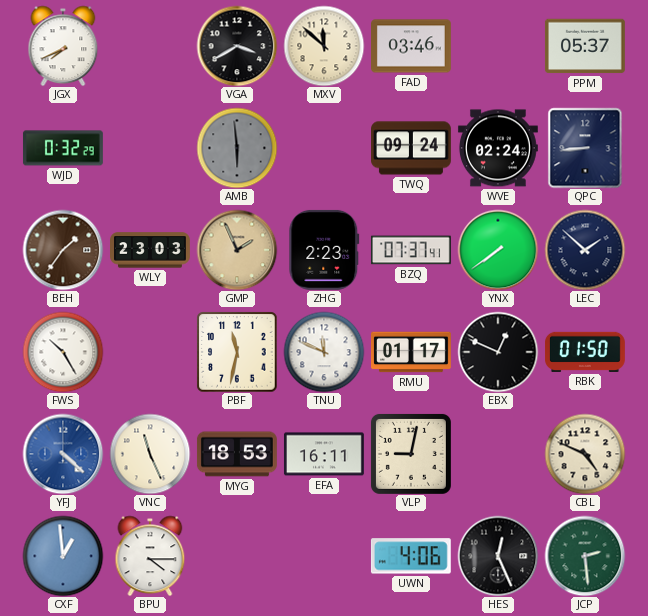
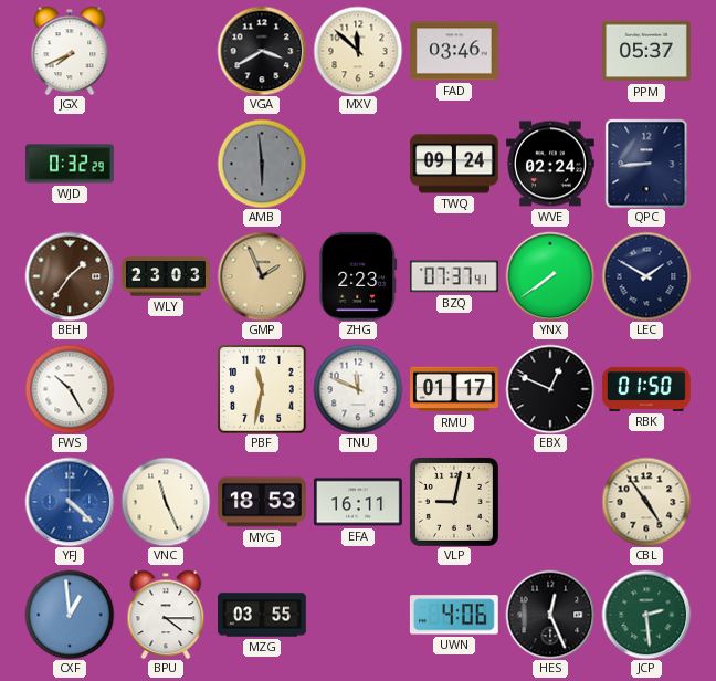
LEC: 1:52 -> 1:50
CBL: 4:49 -> 4:54
MZG: none -> 03:55
